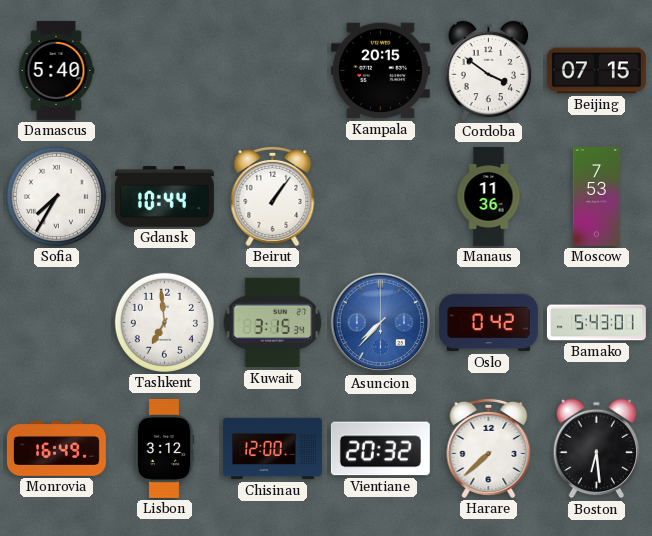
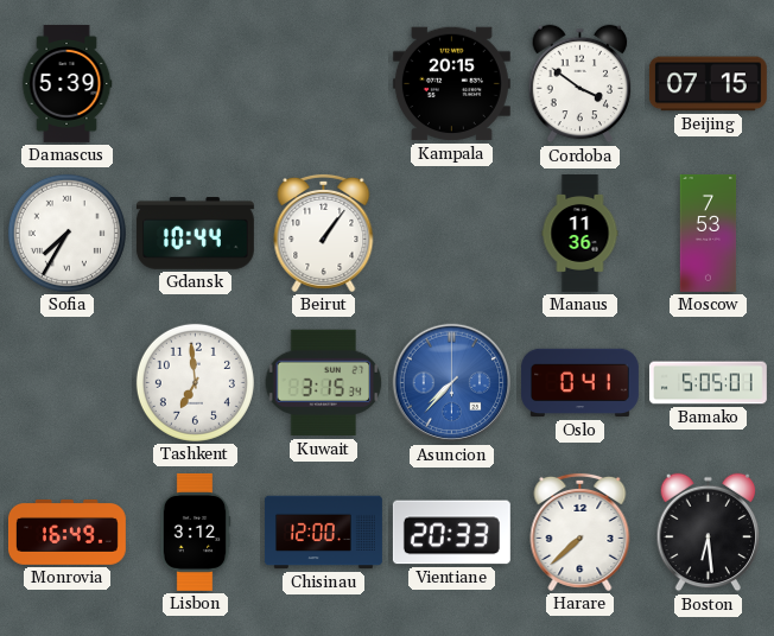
Damascus: 5:40 -> 5:39
Oslo: 0:42 -> 0:41
Bamako: 5:43 -> 5:05
Vientiane: 20:32 -> 20:33
